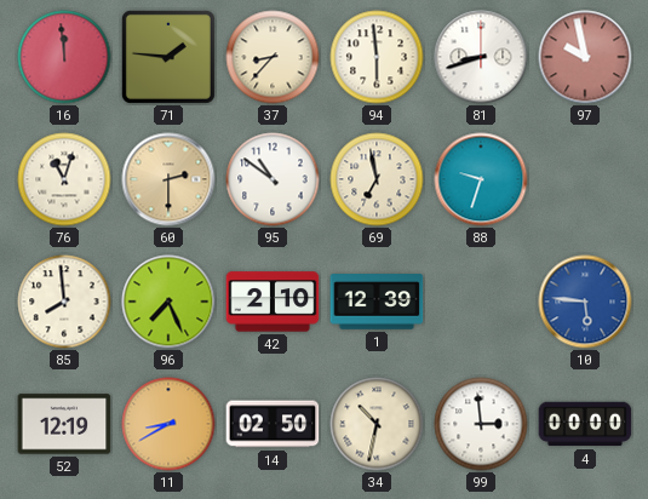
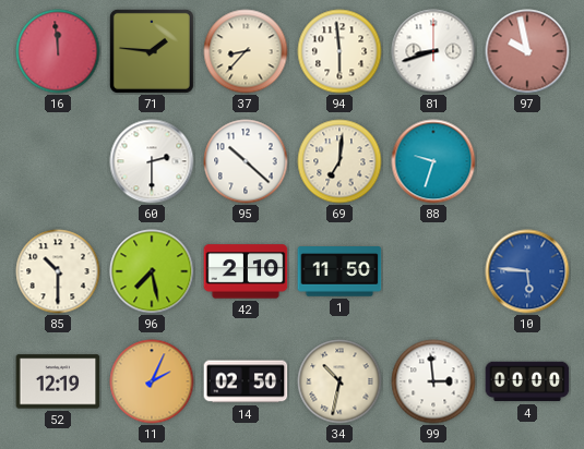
76: 11:03 -> none
60 dial: champagne -> white
95: 10:51 -> 10:22
69: 6:58 -> 7:01
85: 7:59 -> 10:30
96: 7:26 -> 7:28
1: 12:39 -> 11:50
11: 8:40 -> 2:04
